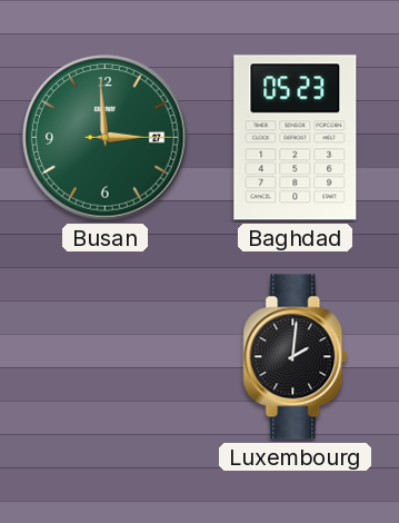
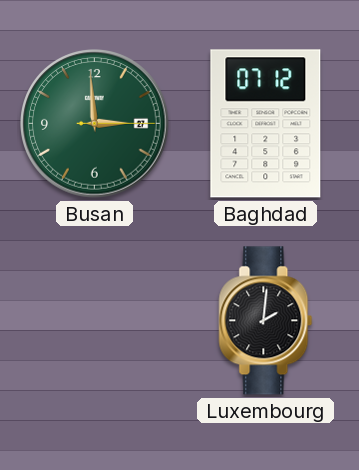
Baghdad: 05:23 -> 07:12
